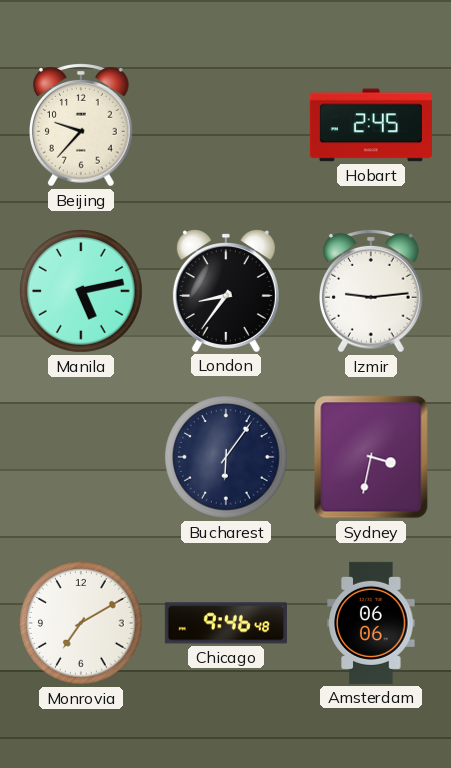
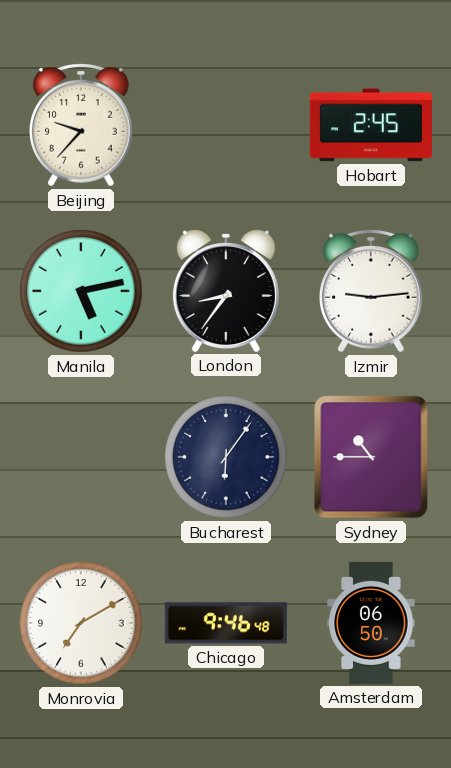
Sydney: 3:32 -> 10:45
Amsterdam: 06:06 -> 06:50
